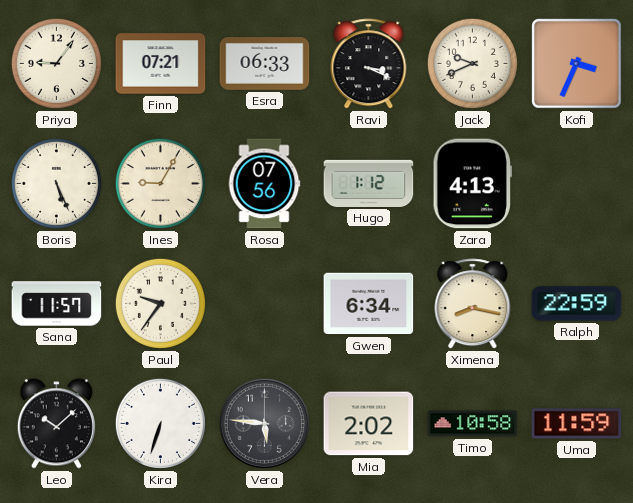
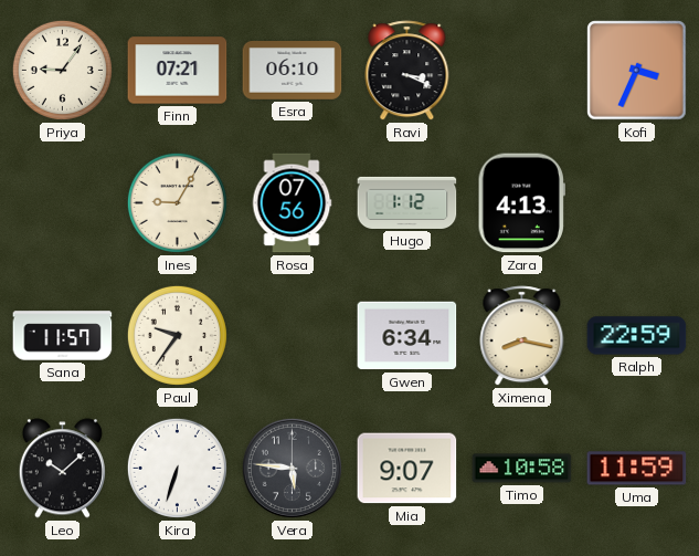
Esra: 06:33 -> 06:10
Jack: 9:41 -> none
Boris: 5:26 -> none
Mia: 2:02 -> 9:07
